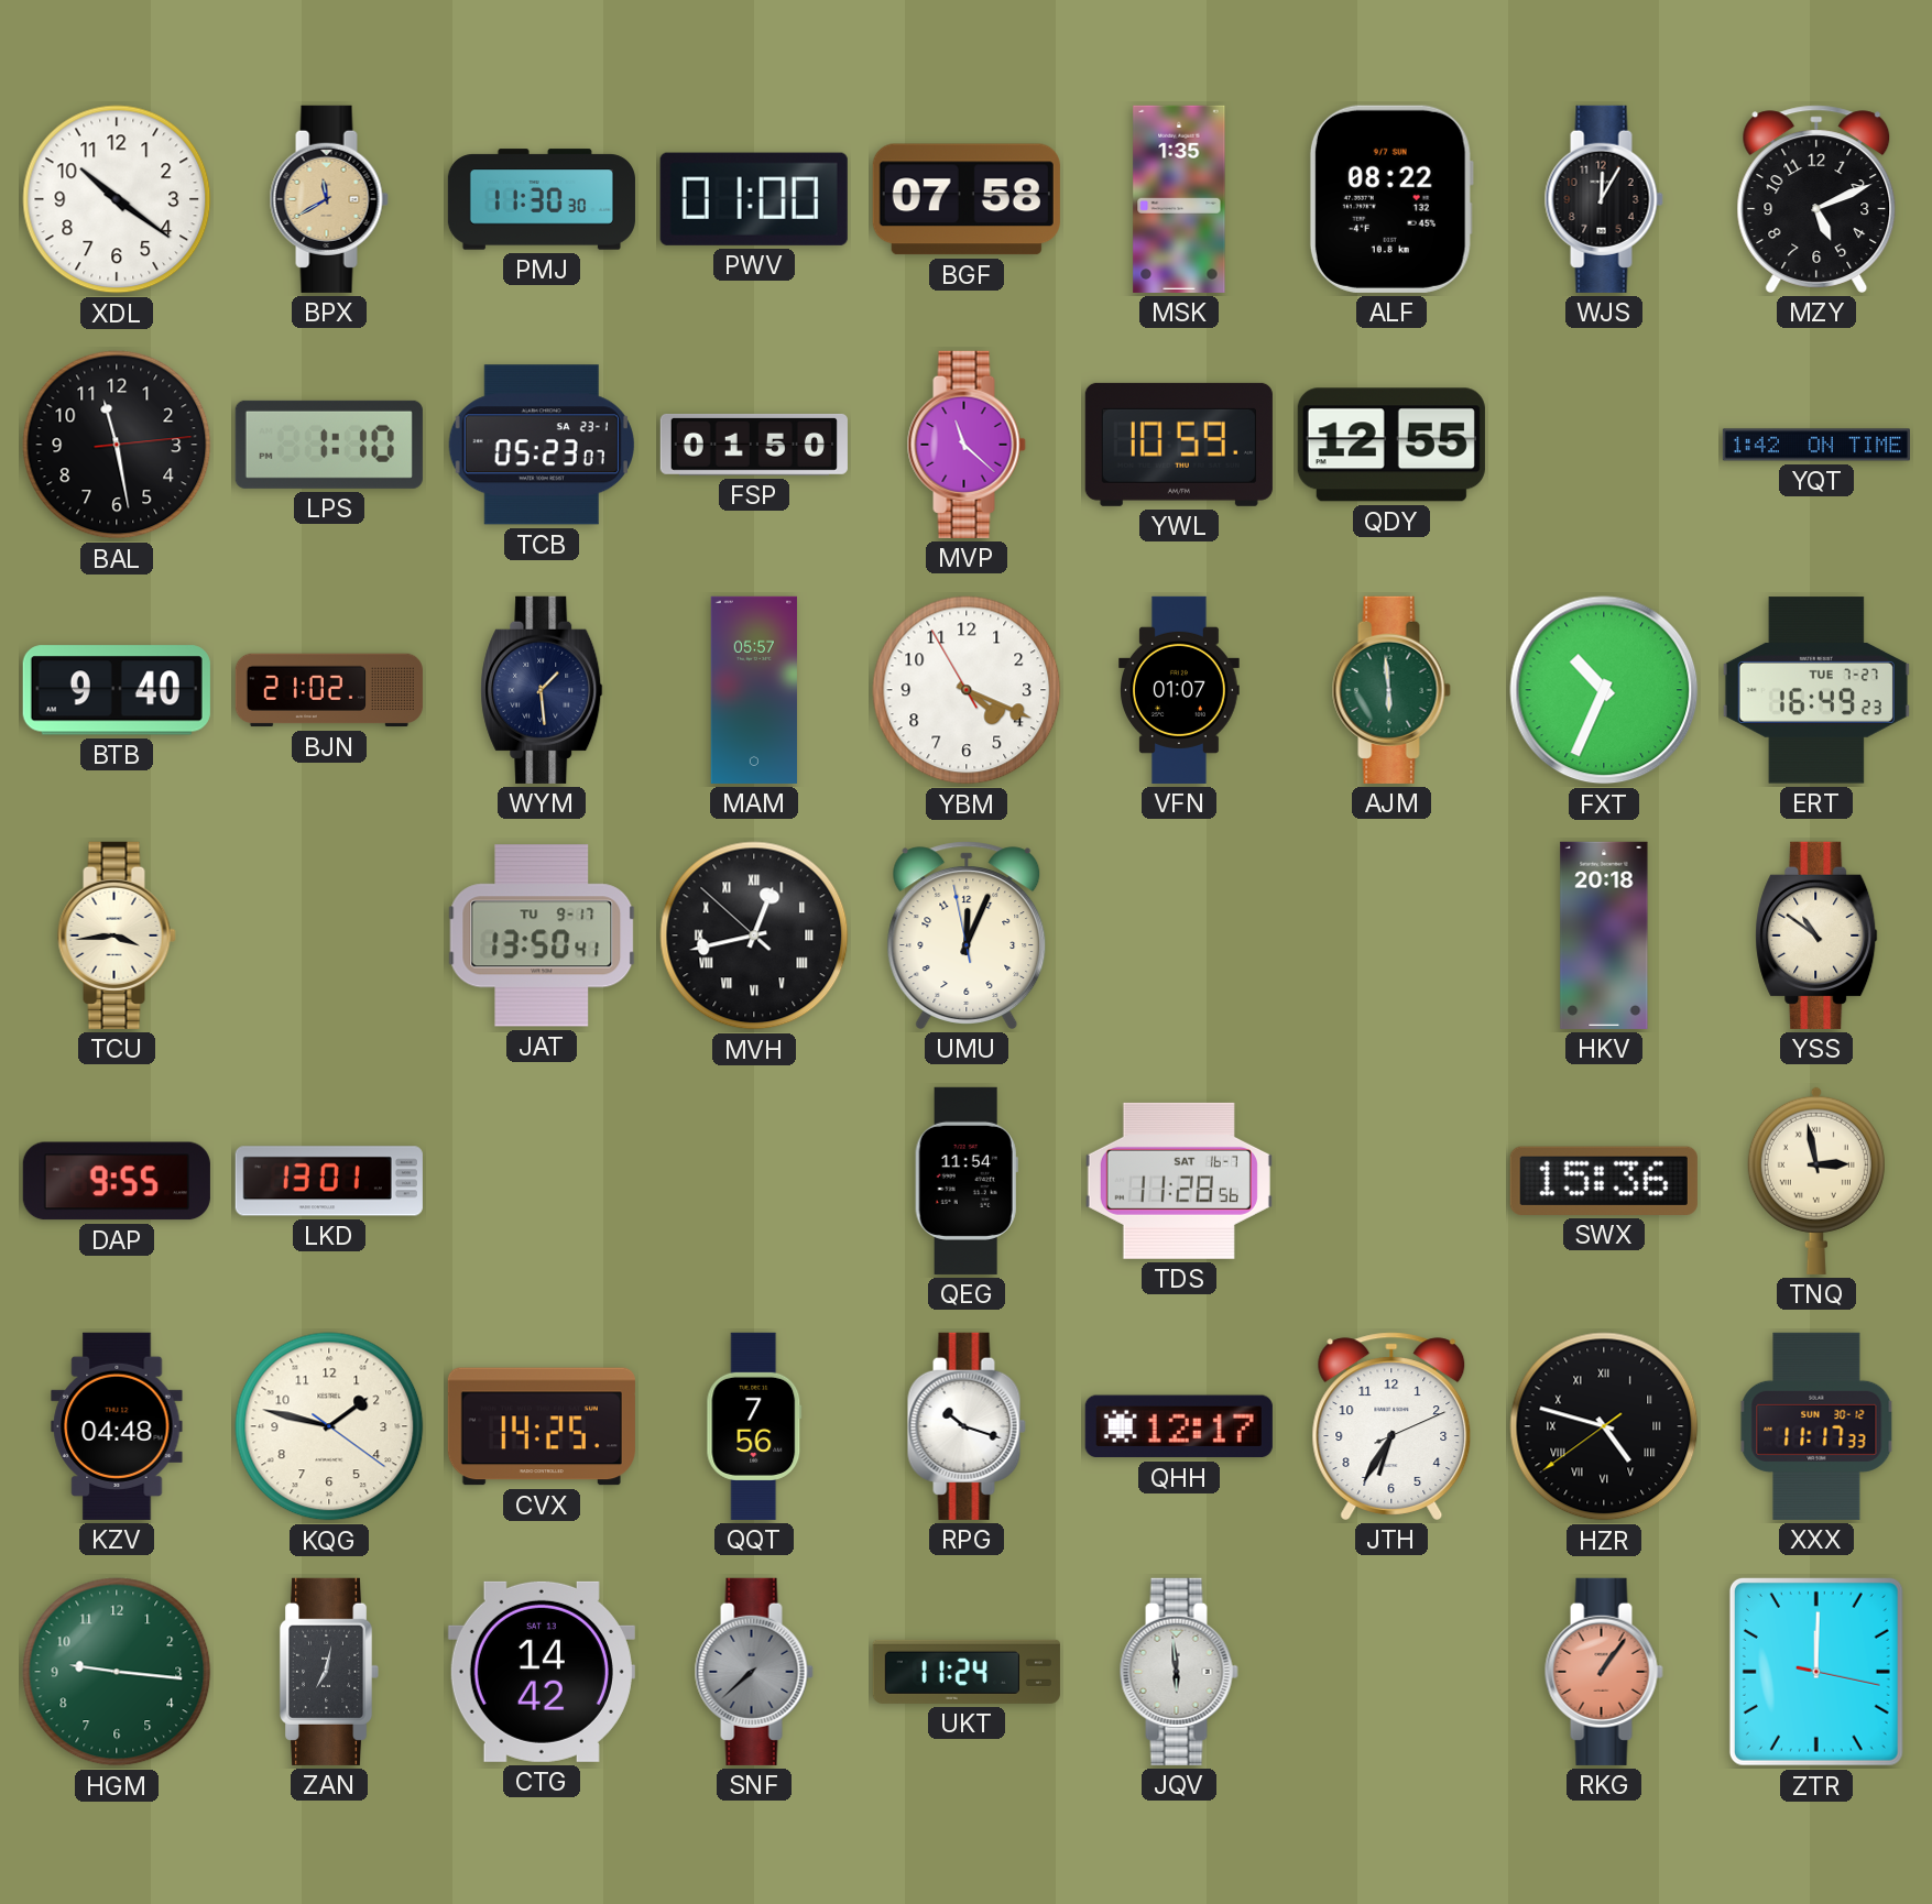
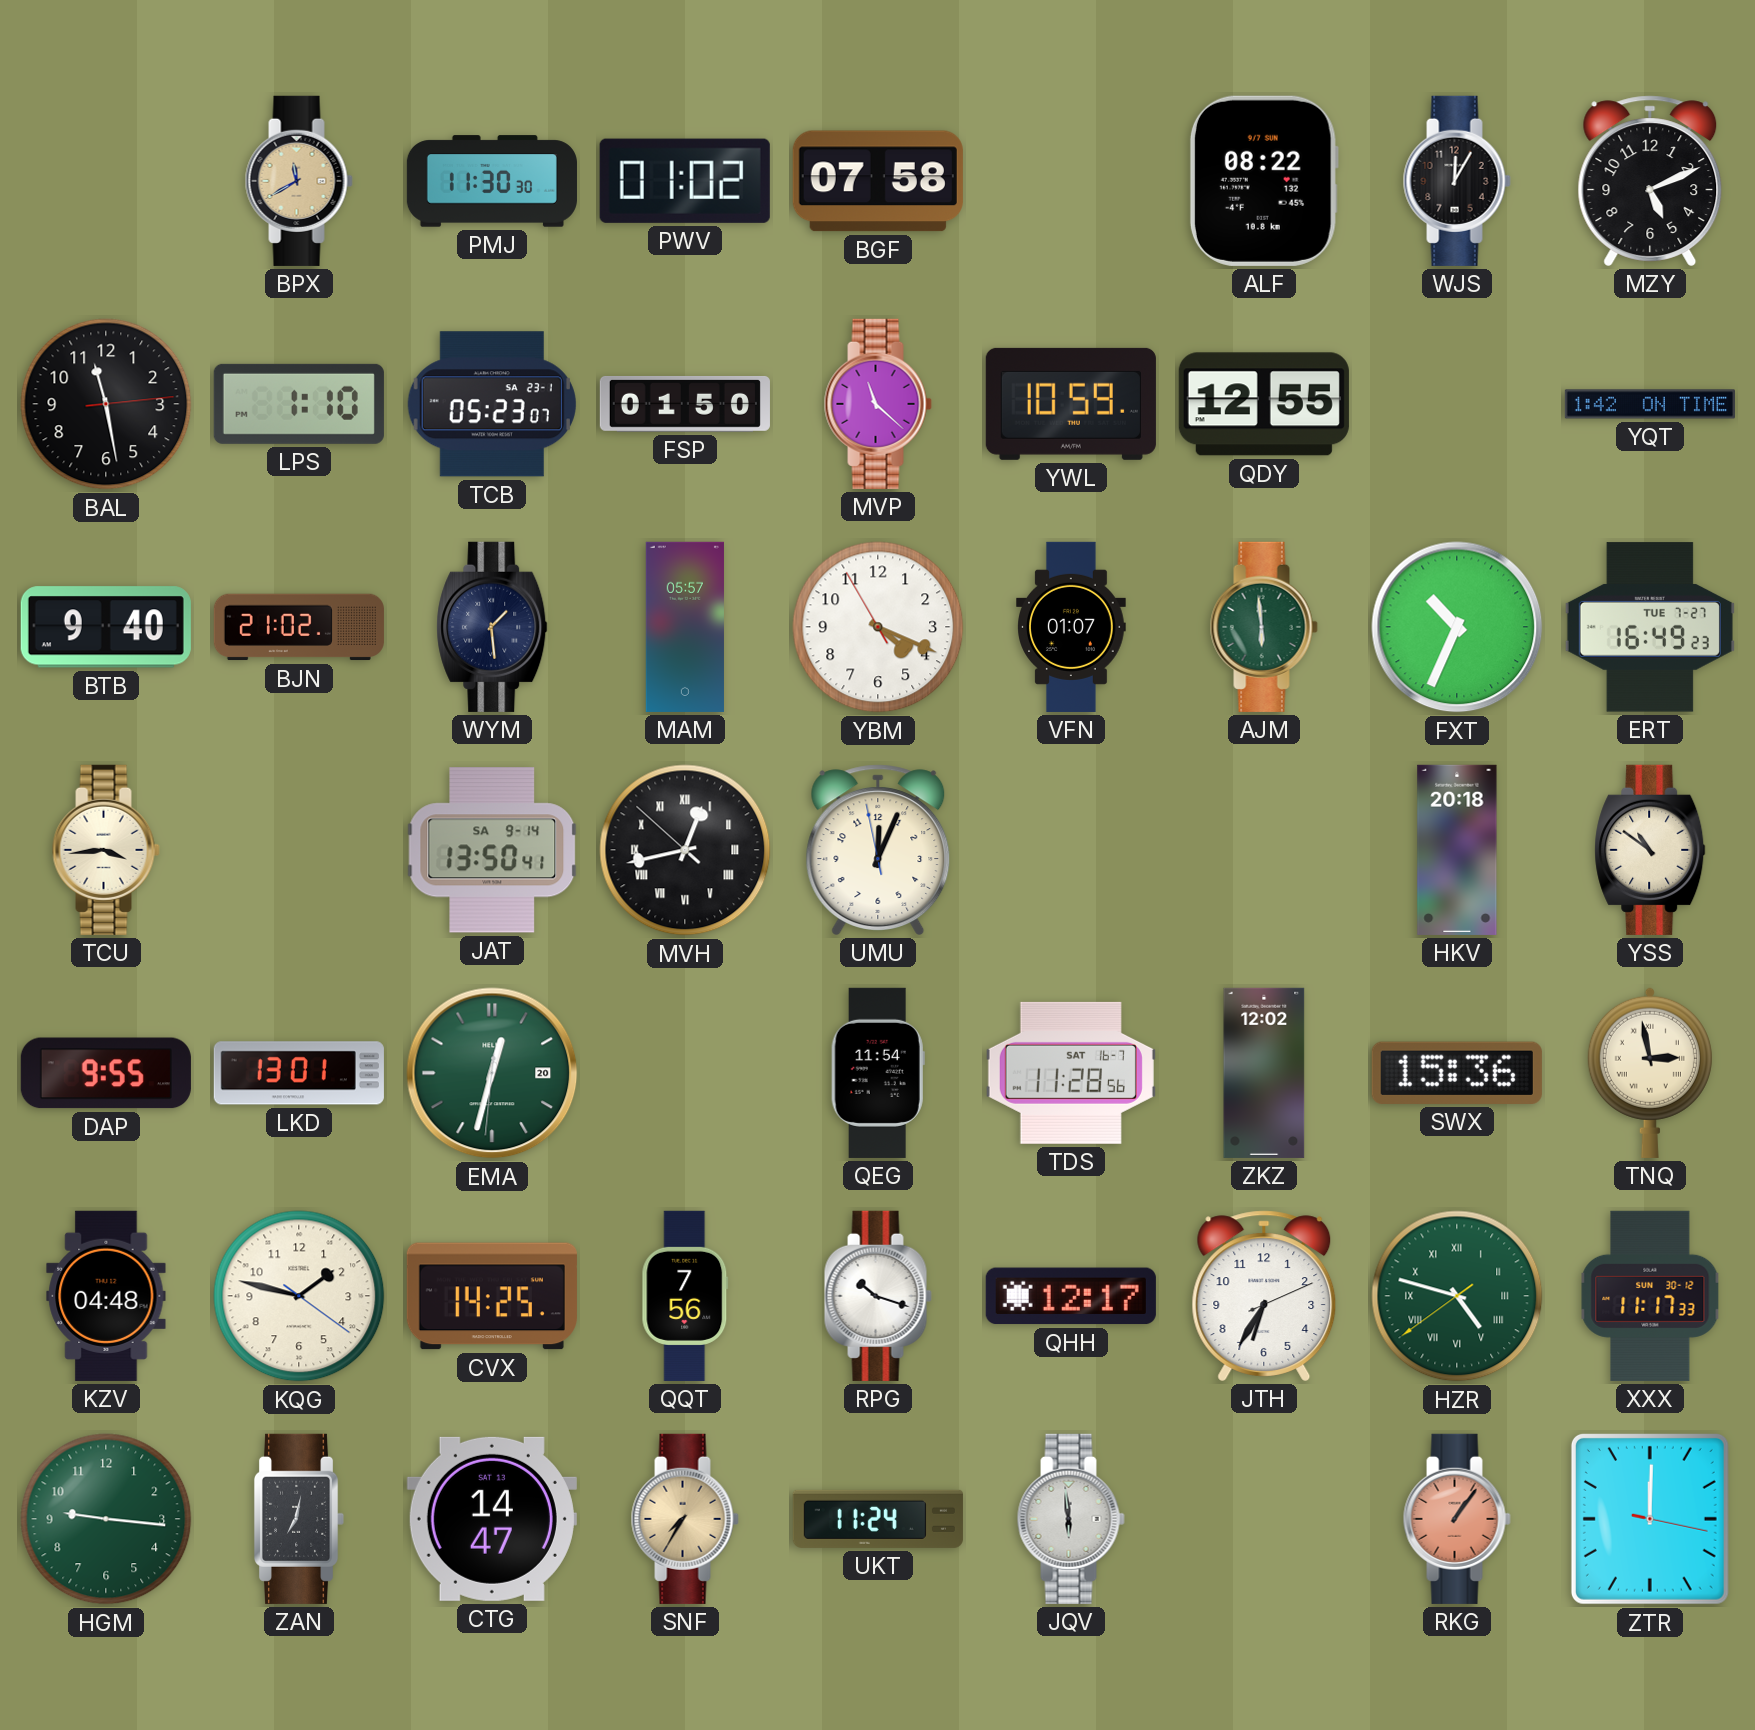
XDL: 10:21 -> none
PWV: 01:00 -> 01:02
MSK: 1:35 -> none
JAT date: TU 9-17 -> SA 9-14
EMA: none -> 12:32
ZKZ: none -> 12:02
HZR dial: black -> green
CTG: 14:42 -> 14:47
SNF: 7:38 -> 7:35
SNF dial: grey -> champagne
